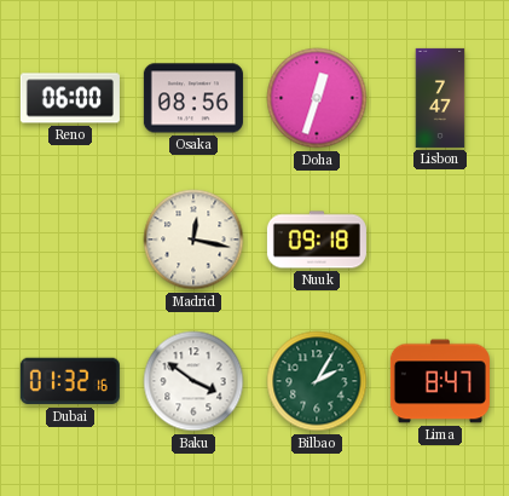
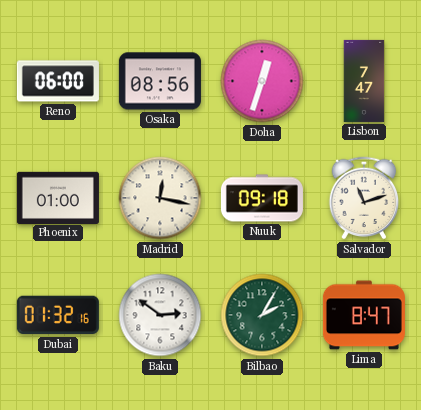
Phoenix: none -> 01:00
Salvador: none -> 11:12
Baku: 3:51 -> 2:51
